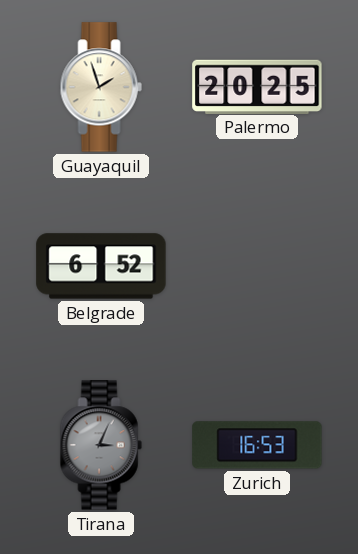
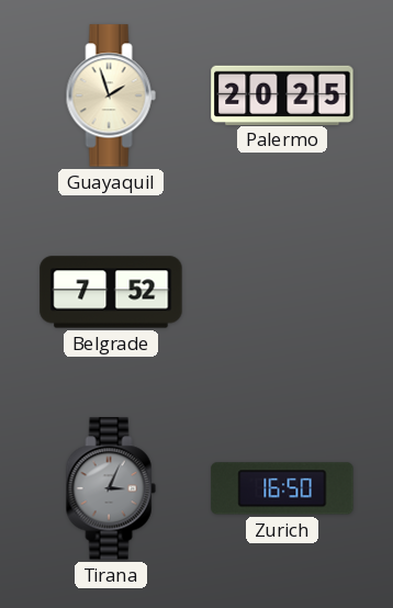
Belgrade: 6:52 -> 7:52
Zurich: 16:53 -> 16:50
